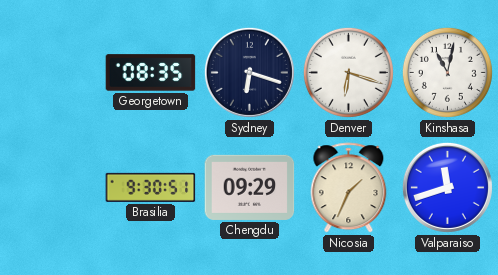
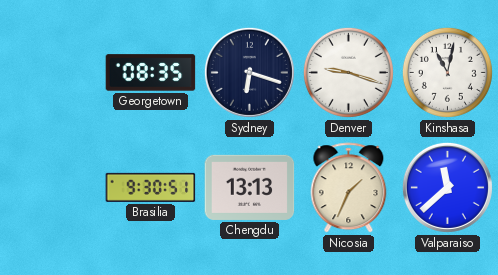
Denver: 6:18 -> 9:18
Chengdu: 09:29 -> 13:13
Valparaiso: 11:42 -> 11:38
